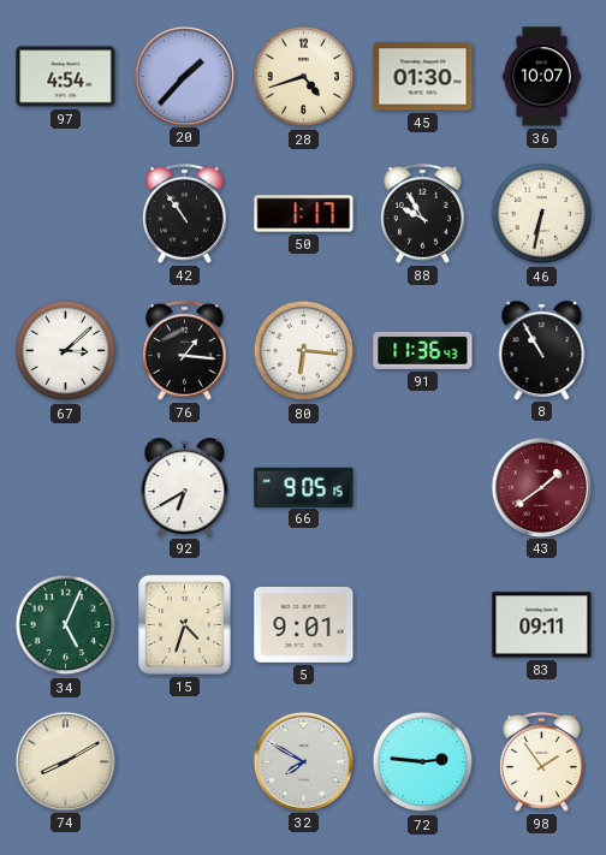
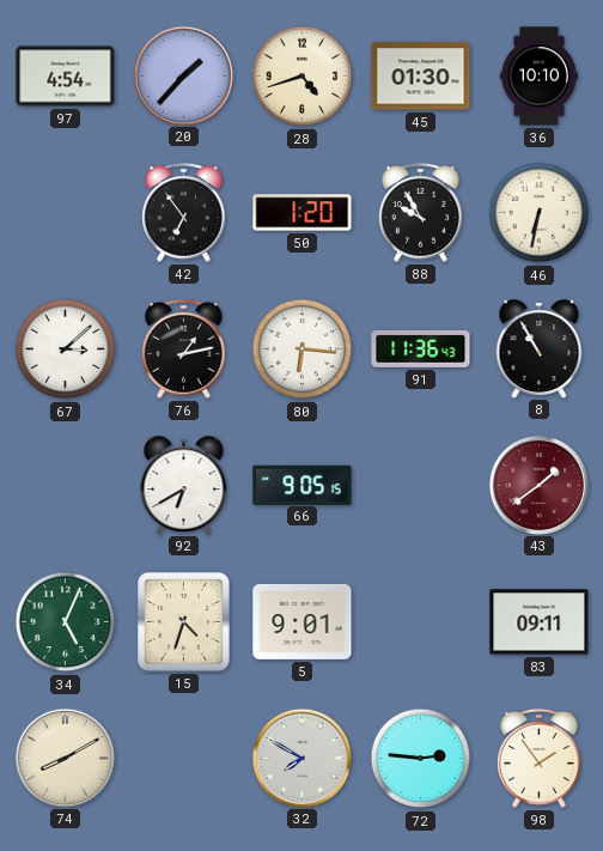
36: 10:07 -> 10:10
42: 10:54 -> 6:54
50: 1:17 -> 1:20
76: 1:16 -> 1:13
